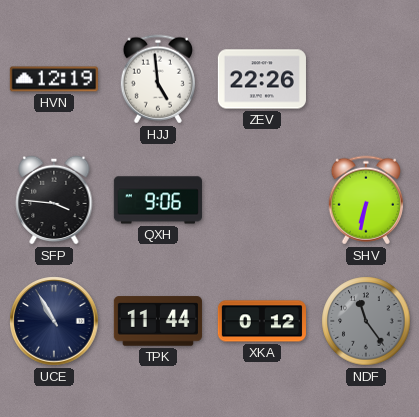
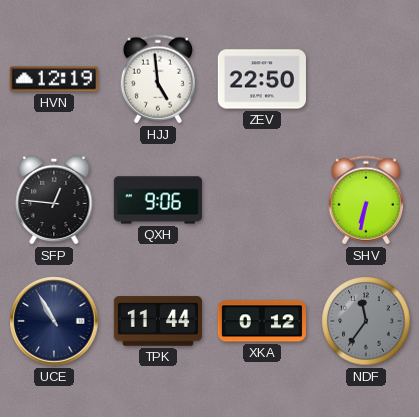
ZEV: 22:26 -> 22:50
SFP: 3:46 -> 12:46
NDF: 11:24 -> 11:36
